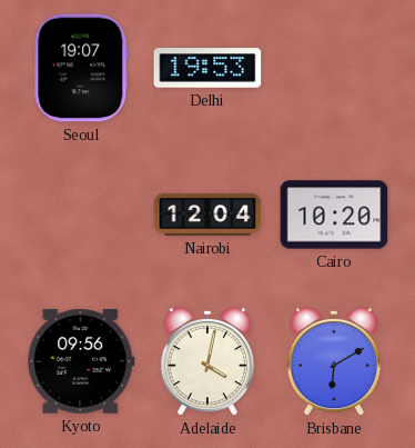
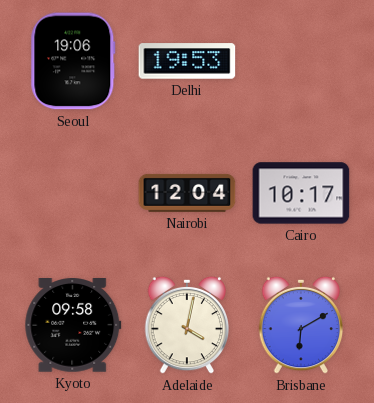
Seoul: 19:07 -> 19:06
Cairo: 10:20 -> 10:17
Kyoto: 09:56 -> 09:58
